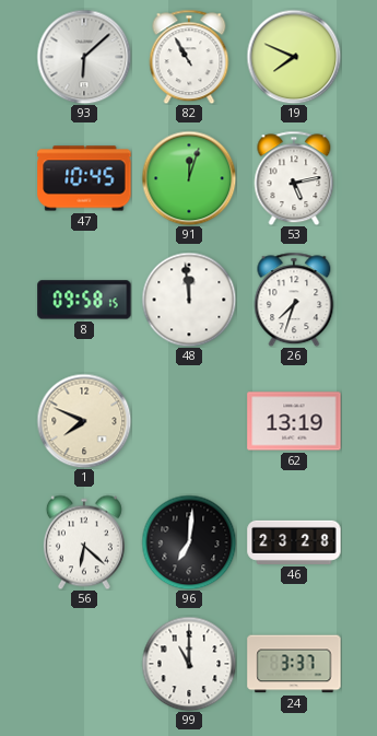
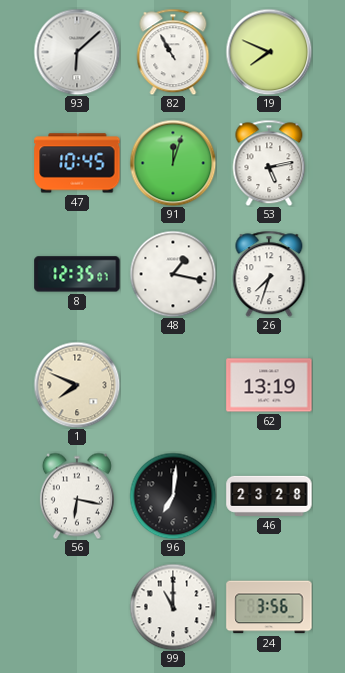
8: 09:58 -> 12:35
48: 11:59 -> 1:17
56: 6:22 -> 6:17
24: 3:37 -> 3:56
